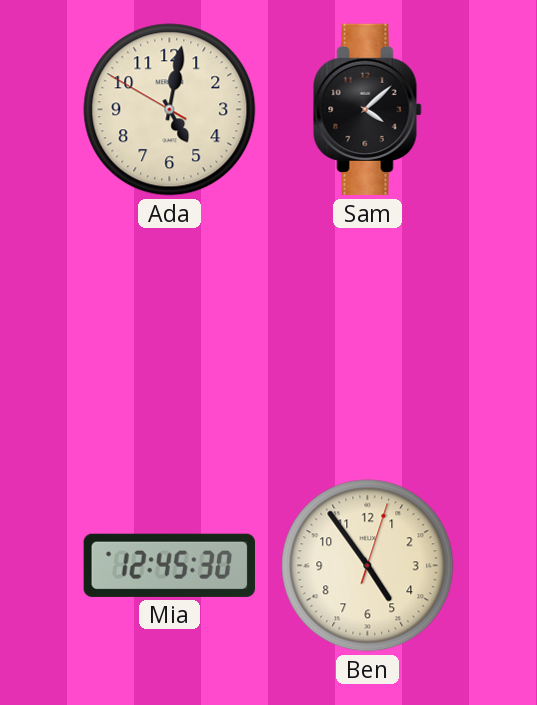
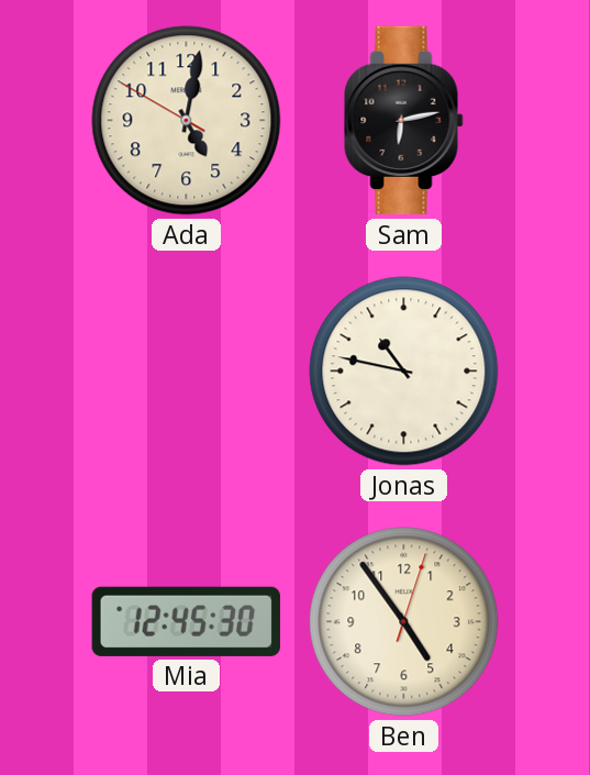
Sam: 4:08 -> 6:13
Jonas: none -> 10:47
